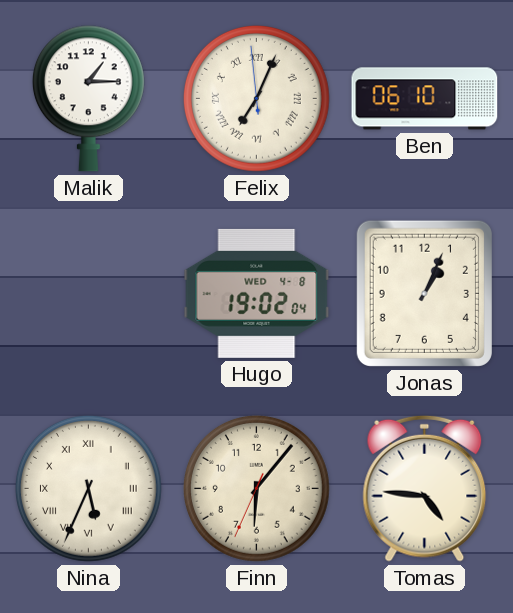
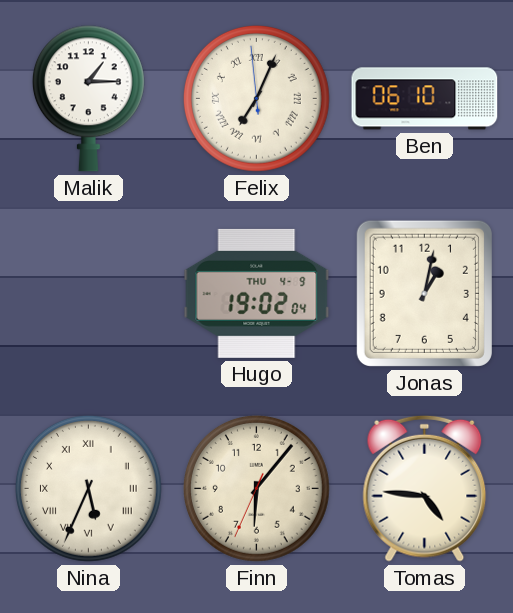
Hugo date: WED 4-8 -> THU 4-9
Jonas: 1:04 -> 1:02
